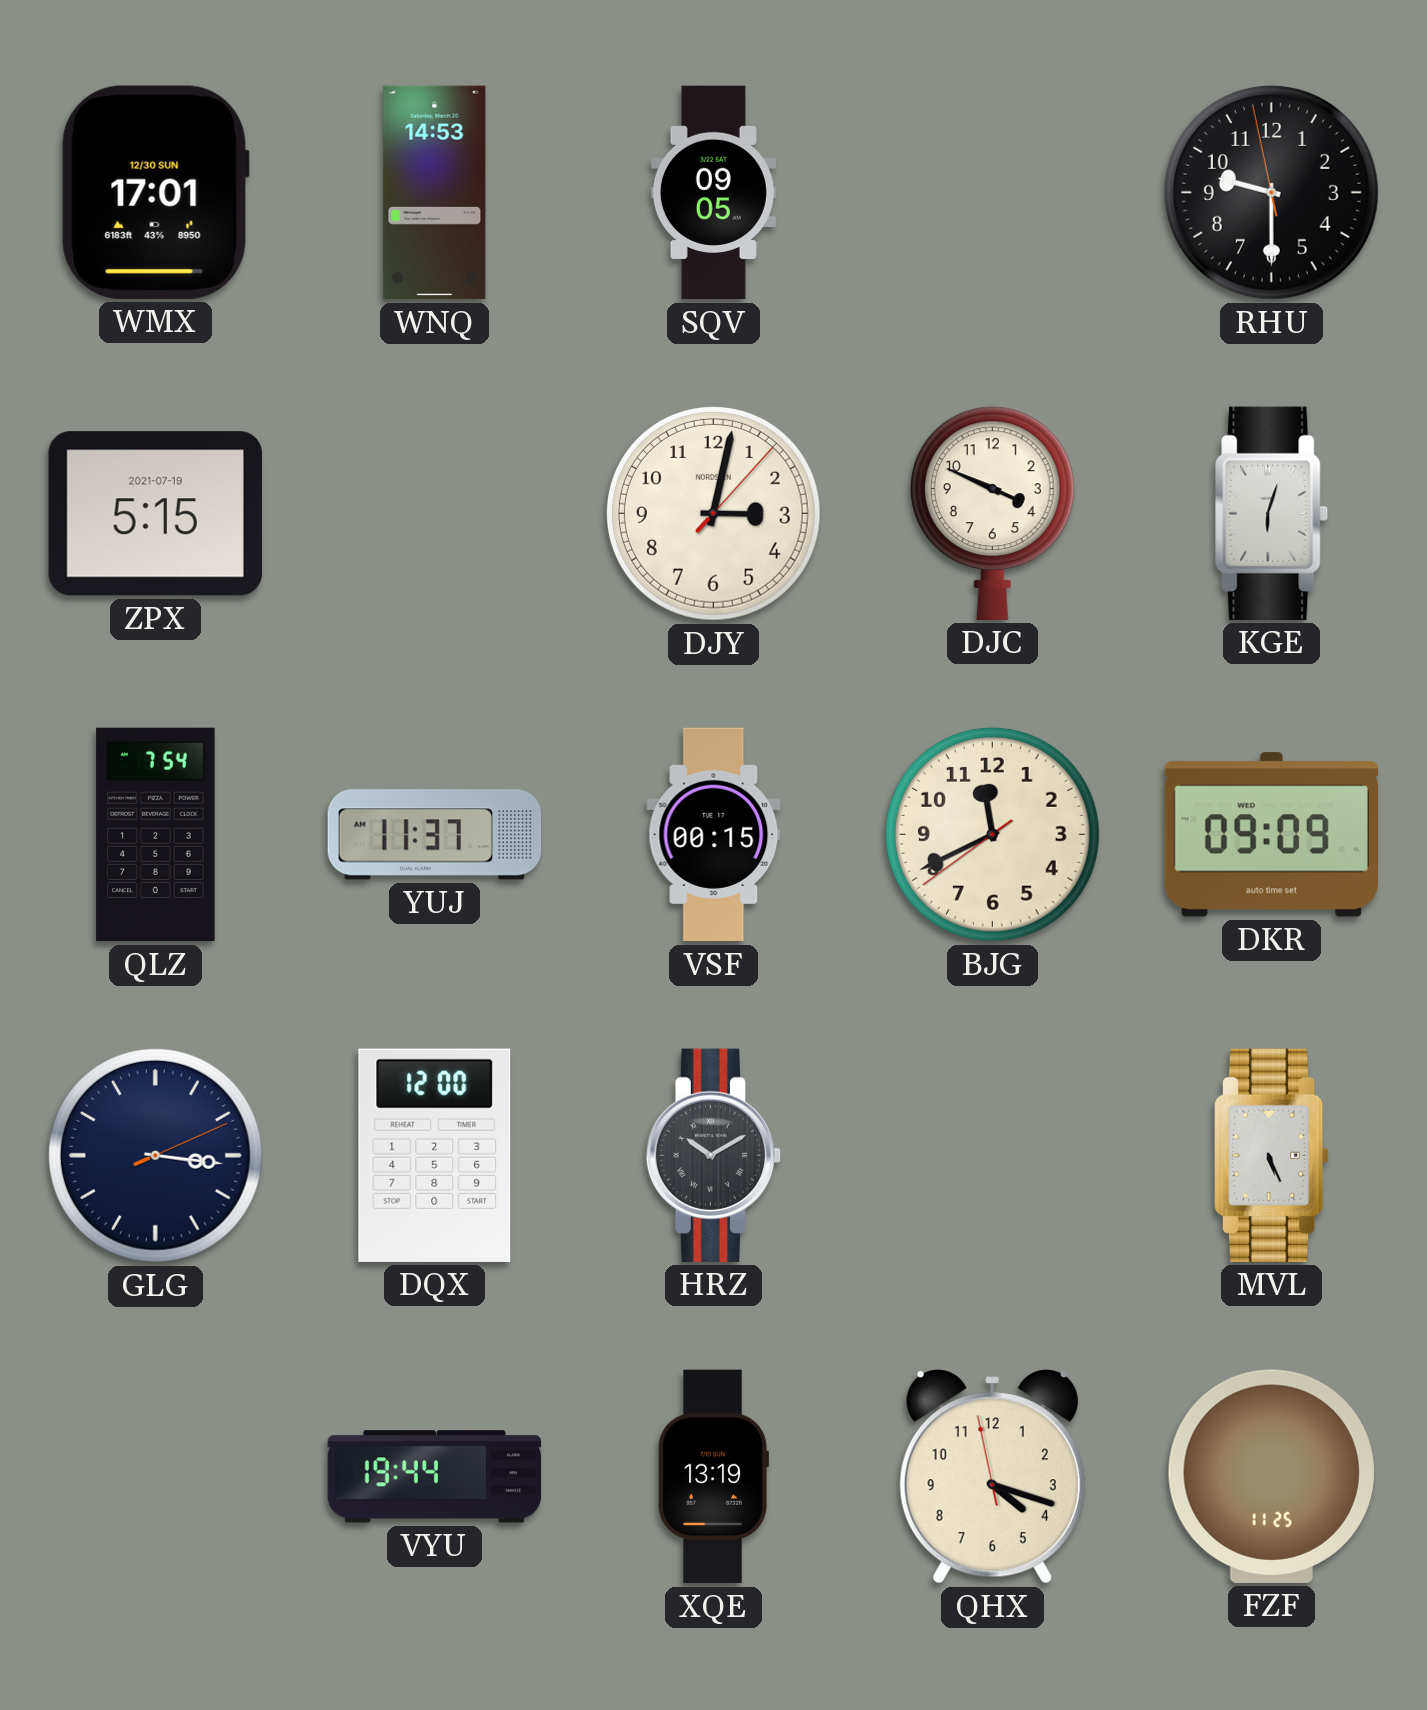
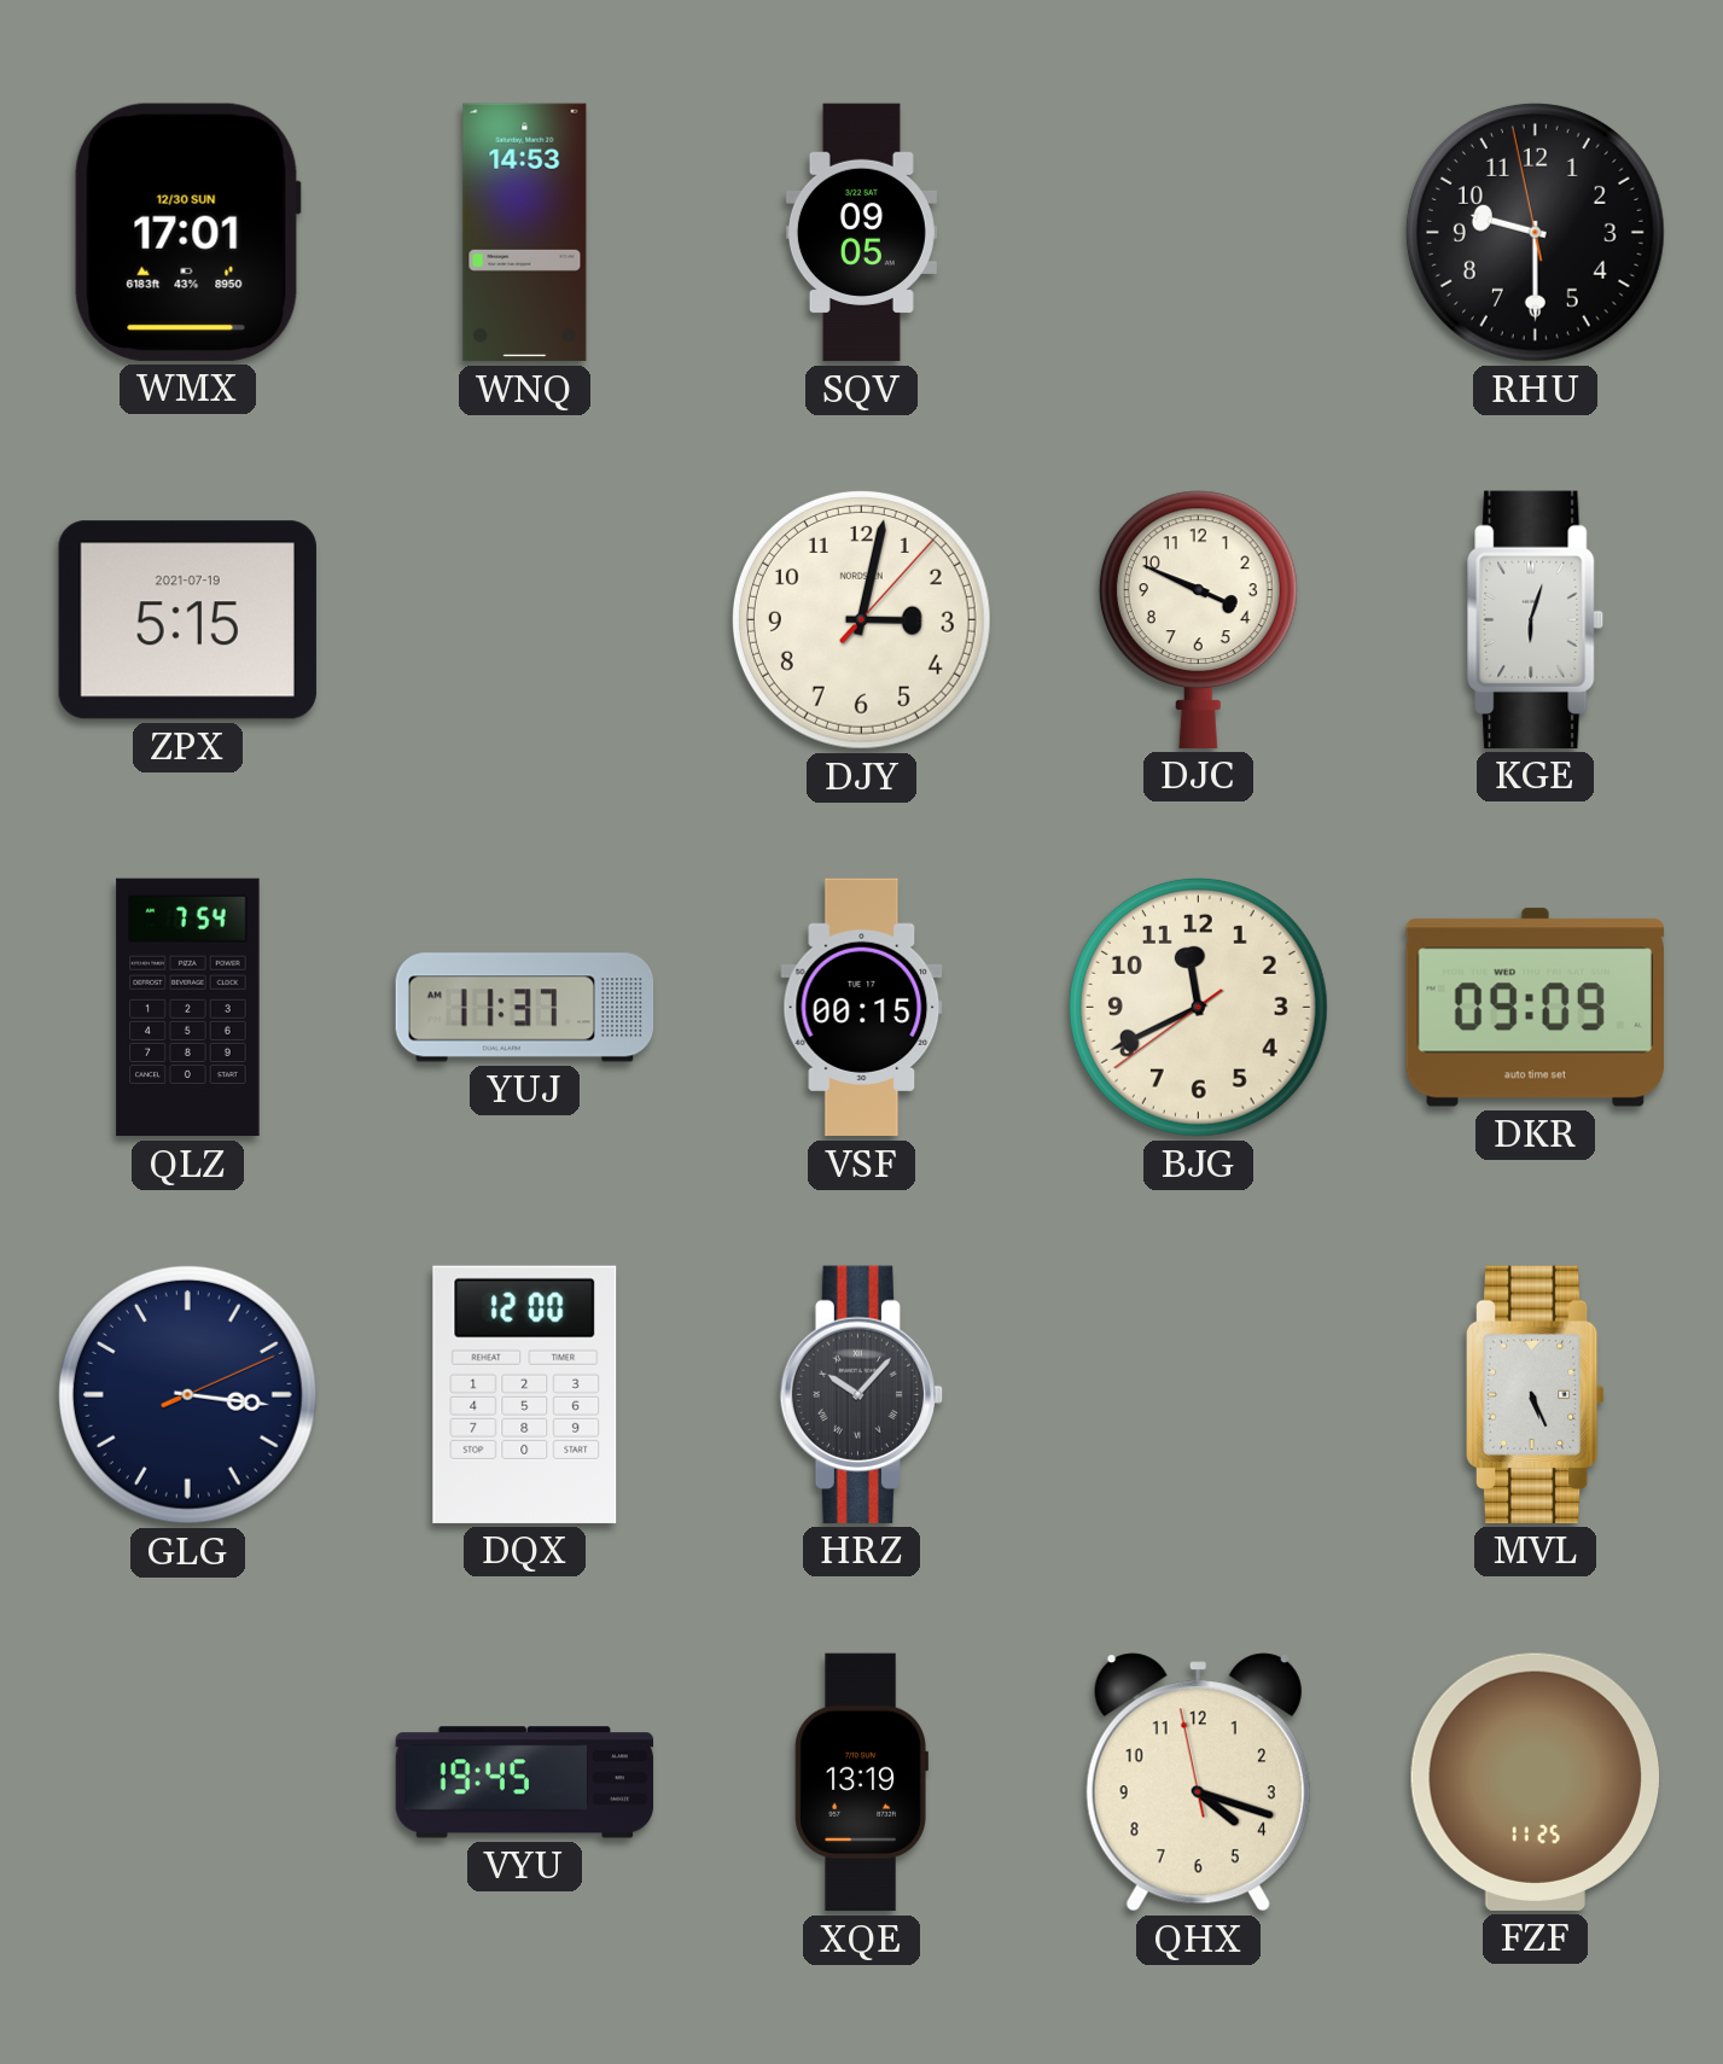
HRZ: 10:10 -> 10:07
VYU: 19:44 -> 19:45
